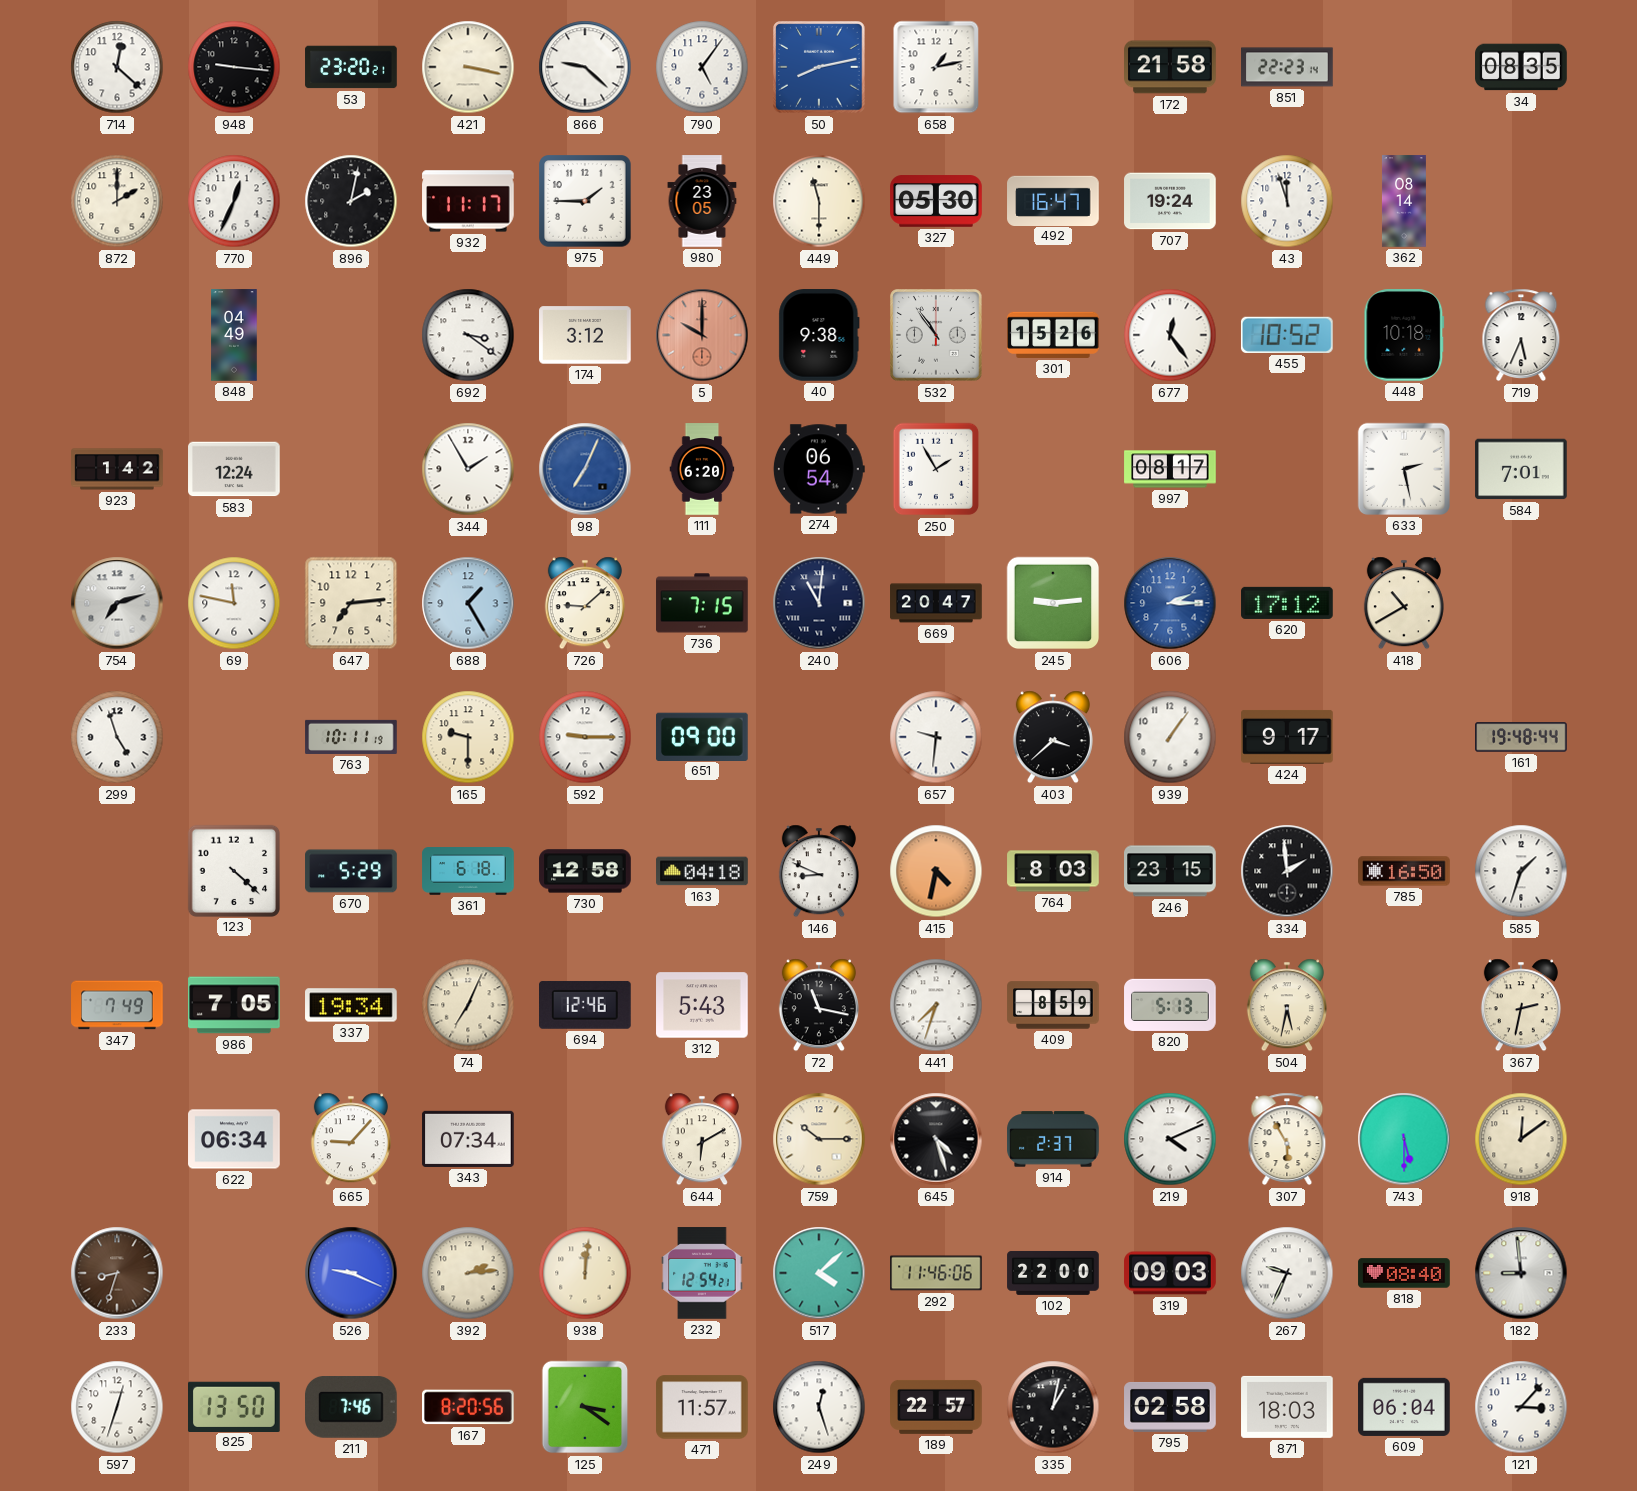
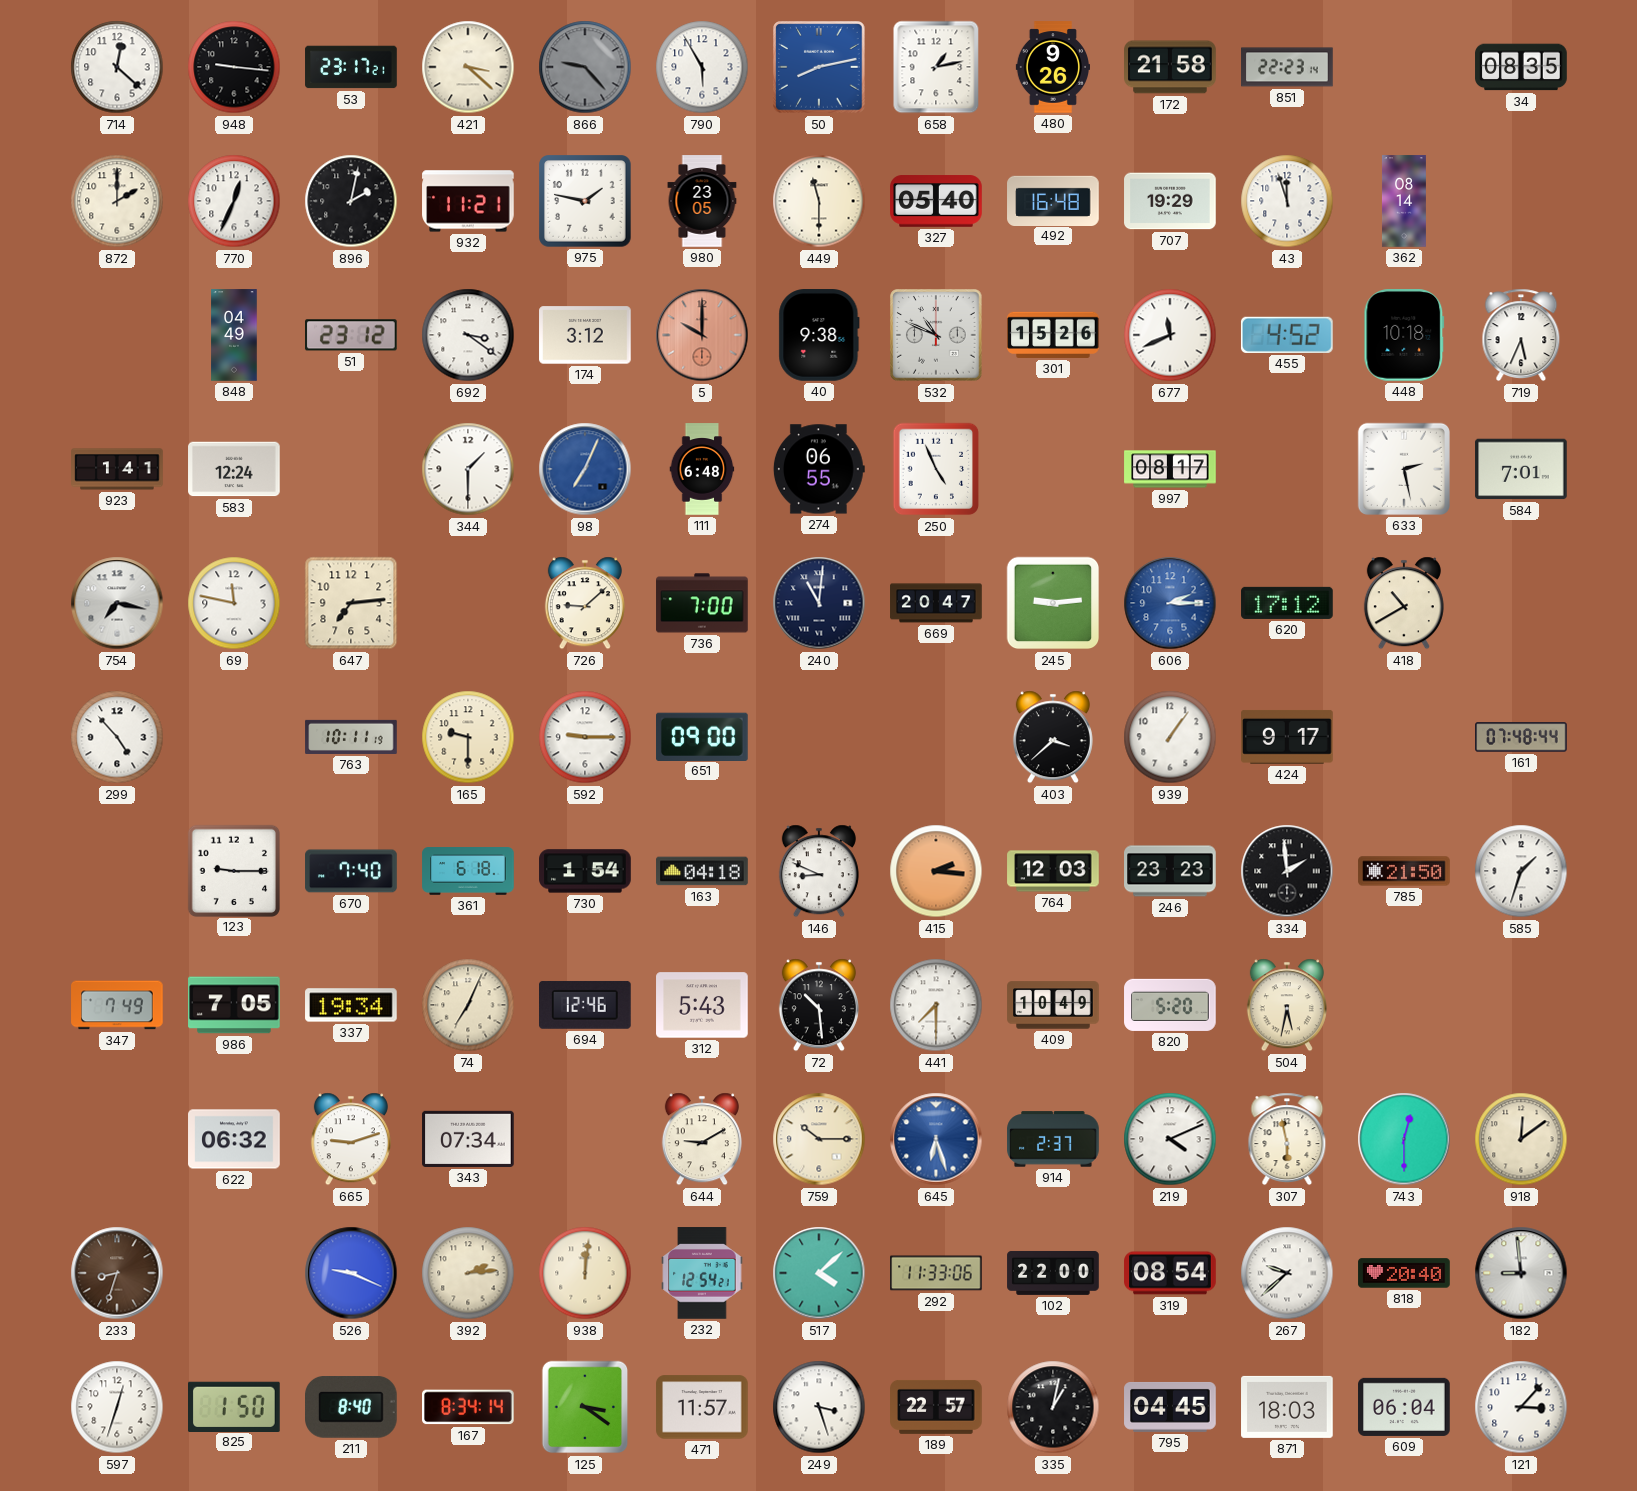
53: 23:20 -> 23:17
421: 3:17 -> 3:22
866: 9:22 -> 9:23
866 dial: white -> grey
790: 5:06 -> 5:55
480: none -> 9:26
932: 11:17 -> 11:21
975: 1:45 -> 1:47
327: 05:30 -> 05:40
492: 16:47 -> 16:48
707: 19:24 -> 19:29
51: none -> 23:12
532: 10:54 -> 10:49
677: 12:24 -> 11:41
455: 10:52 -> 4:52
923: 1:42 -> 1:41
344: 1:55 -> 1:30
111: 6:20 -> 6:48
274: 06:54 -> 06:55
250: 1:55 -> 4:56
754: 7:12 -> 7:17
688: 1:25 -> none
736: 7:15 -> 7:00
299: 4:57 -> 4:53
657: 9:31 -> none
161: 19:48 -> 07:48
123: 4:22 -> 9:15
670: 5:29 -> 7:40
730: 12:58 -> 1:54
415: 4:32 -> 2:16
764: 8:03 -> 12:03
246: 23:15 -> 23:23
785: 16:50 -> 21:50
72: 11:17 -> 10:29
441: 7:33 -> 7:30
409: 8:59 -> 10:49
820: 5:13 -> 5:20
367: 2:32 -> none
622: 06:34 -> 06:32
665: 9:07 -> 9:12
644: 6:10 -> 9:10
645: 4:27 -> 6:27
645 dial: black -> blue
307: 5:55 -> 5:58
743: 5:30 -> 12:30
292: 11:46 -> 11:33
319: 09:03 -> 08:54
267: 9:34 -> 9:38
818: 08:40 -> 20:40
825: 13:50 -> 1:50
211: 7:46 -> 8:40
167: 8:20 -> 8:34
249: 12:27 -> 3:27
795: 02:58 -> 04:45
